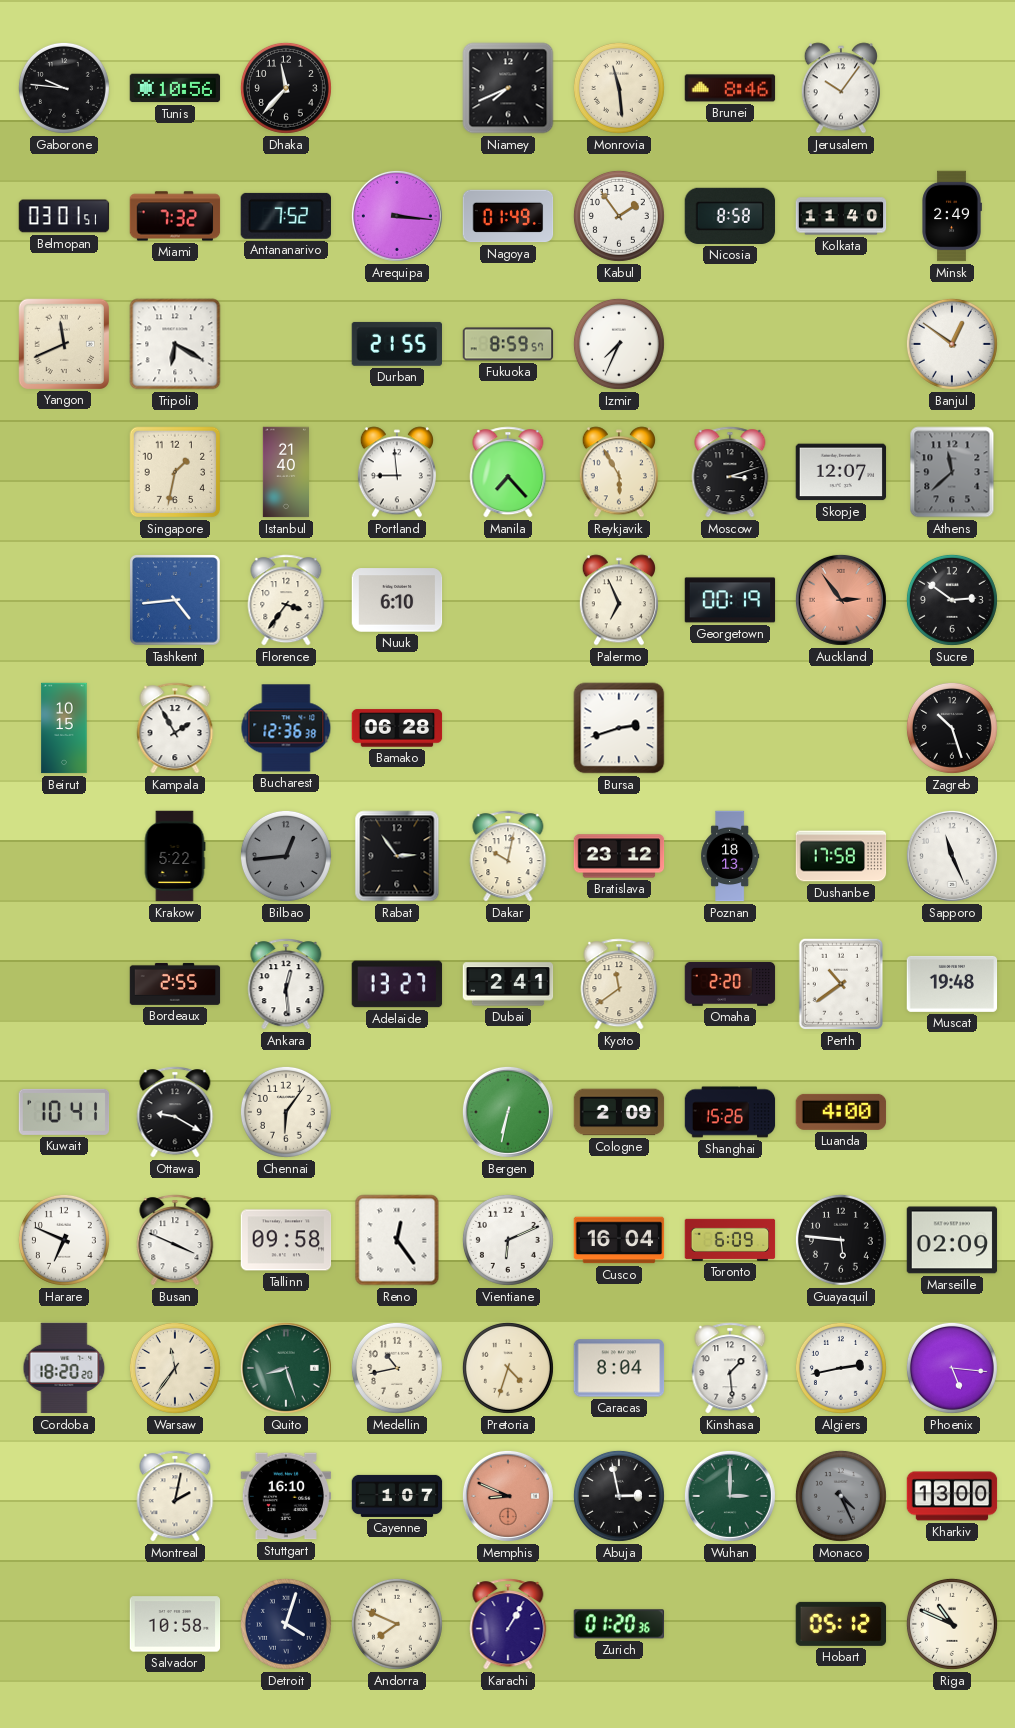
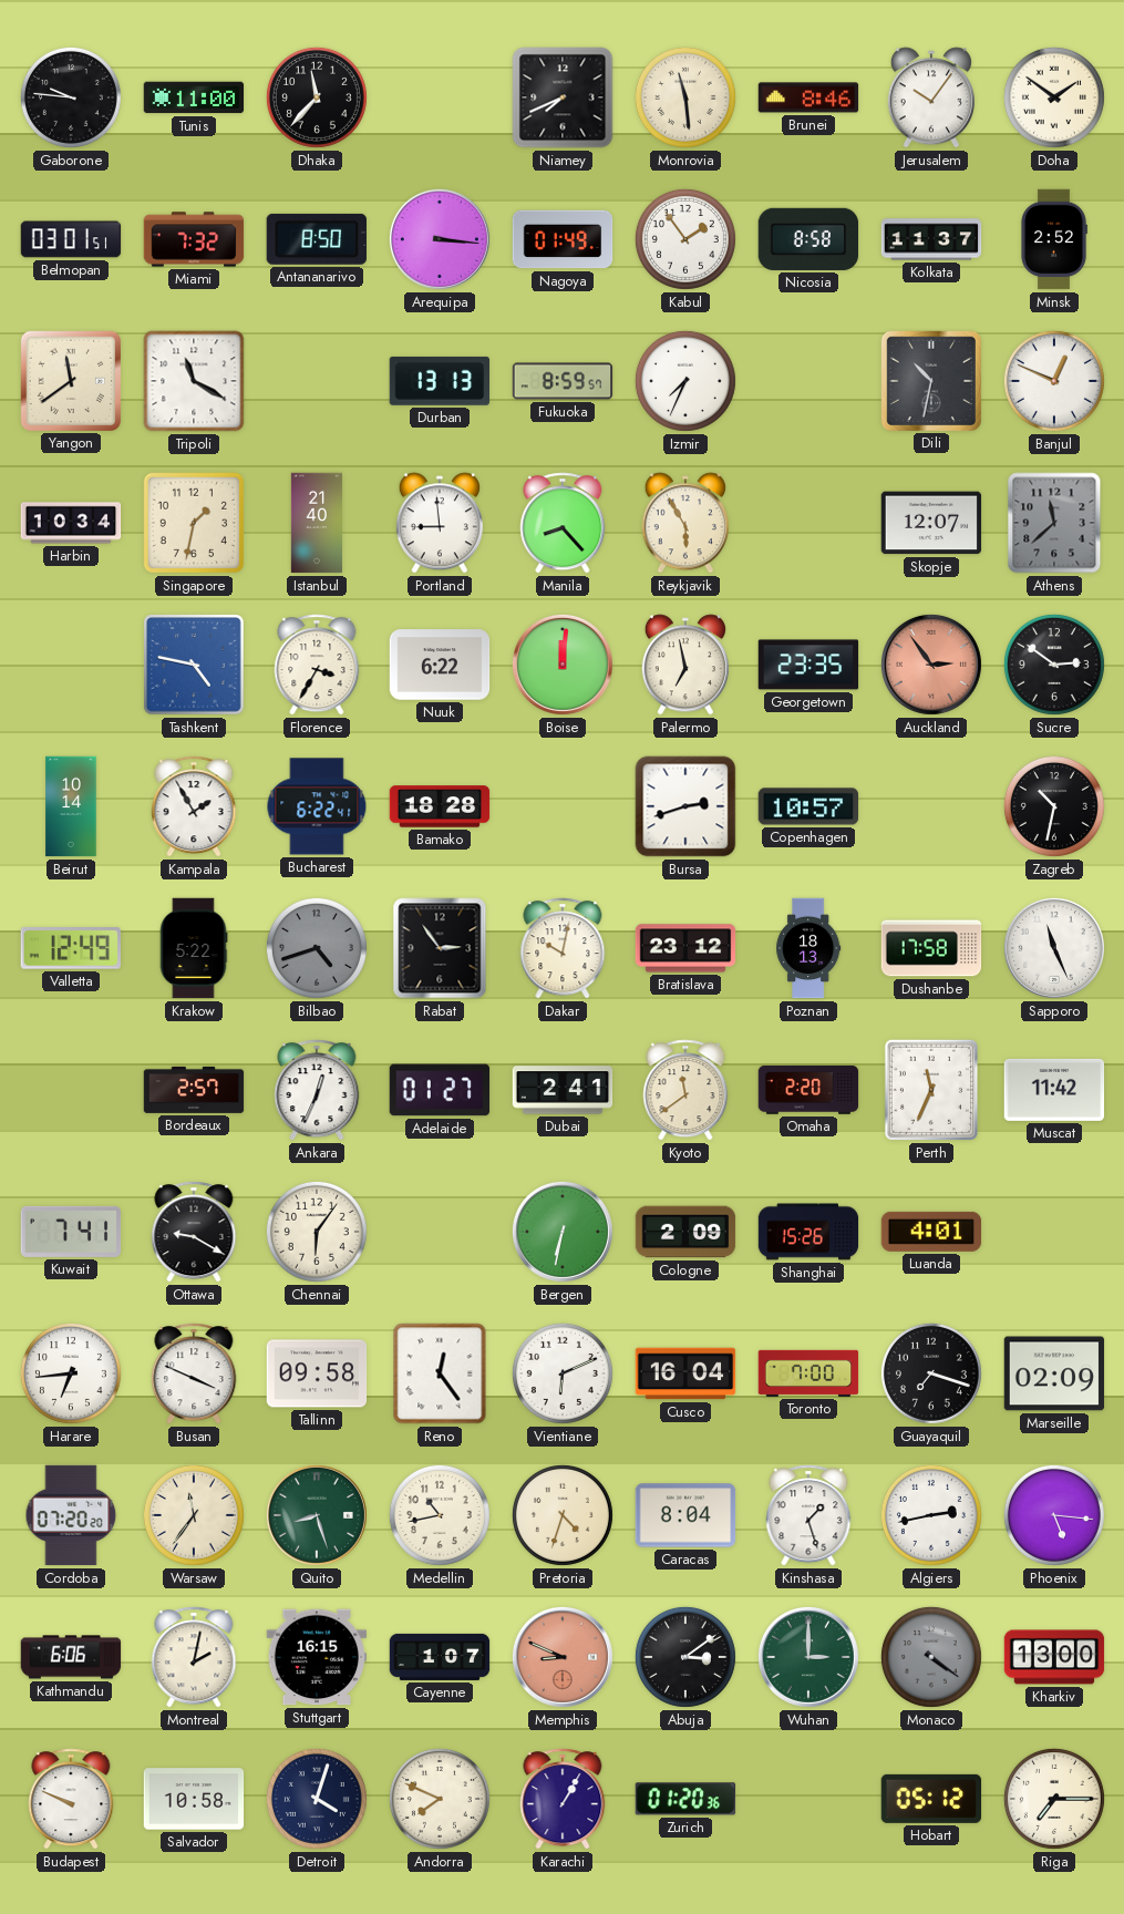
Tunis: 10:56 -> 11:00
Doha: none -> 1:51
Antananarivo: 7:52 -> 8:50
Kolkata: 11:40 -> 11:37
Minsk: 2:49 -> 2:52
Yangon: 11:41 -> 11:39
Tripoli: 6:20 -> 11:20
Durban: 21:55 -> 13:13
Dili: none -> 10:32
Banjul: 12:51 -> 12:49
Harbin: none -> 10:34
Manila: 7:23 -> 8:23
Moscow: 3:12 -> none
Tashkent: 4:44 -> 4:47
Florence: 3:36 -> 3:35
Nuuk: 6:10 -> 6:22
Boise: none -> 12:01
Palermo: 6:56 -> 6:58
Georgetown: 00:19 -> 23:35
Beirut: 10:15 -> 10:14
Bucharest: 12:36 -> 6:22
Bamako: 06:28 -> 18:28
Copenhagen: none -> 10:57
Zagreb: 10:27 -> 10:32
Valletta: none -> 12:49
Bilbao: 12:44 -> 4:42
Bordeaux: 2:55 -> 2:57
Ankara: 12:29 -> 12:34
Adelaide: 13:27 -> 01:27
Perth: 10:39 -> 11:34
Muscat: 19:48 -> 11:42
Kuwait: 10:41 -> 7:41
Luanda: 4:00 -> 4:01
Harare: 6:49 -> 6:44
Toronto: 6:09 -> 7:00
Guayaquil: 5:46 -> 7:18
Cordoba: 18:20 -> 07:20
Kinshasa: 1:29 -> 1:27
Kathmandu: none -> 6:06
Stuttgart: 16:10 -> 16:15
Abuja: 2:58 -> 3:09
Monaco: 4:26 -> 4:21
Budapest: none -> 9:49
Riga: 10:49 -> 7:15
